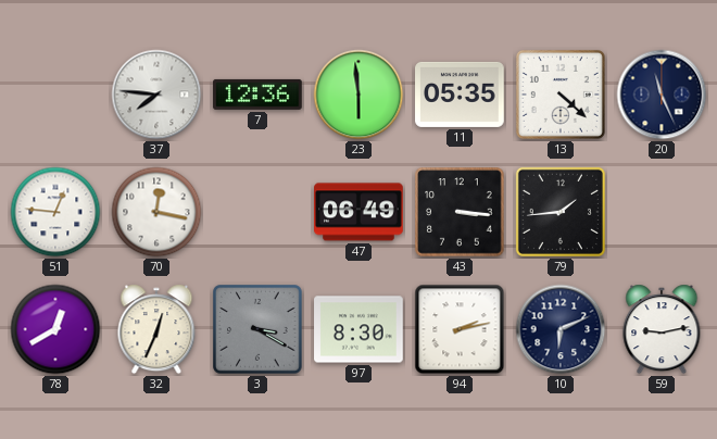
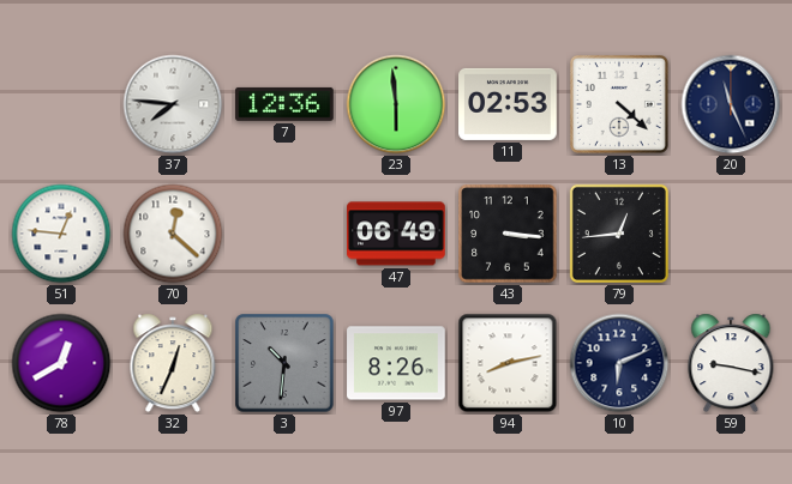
11: 05:35 -> 02:53
70: 12:17 -> 12:22
79: 1:44 -> 12:44
3: 3:20 -> 10:31
97: 8:30 -> 8:26
94: 2:13 -> 8:13
59: 9:13 -> 9:17
